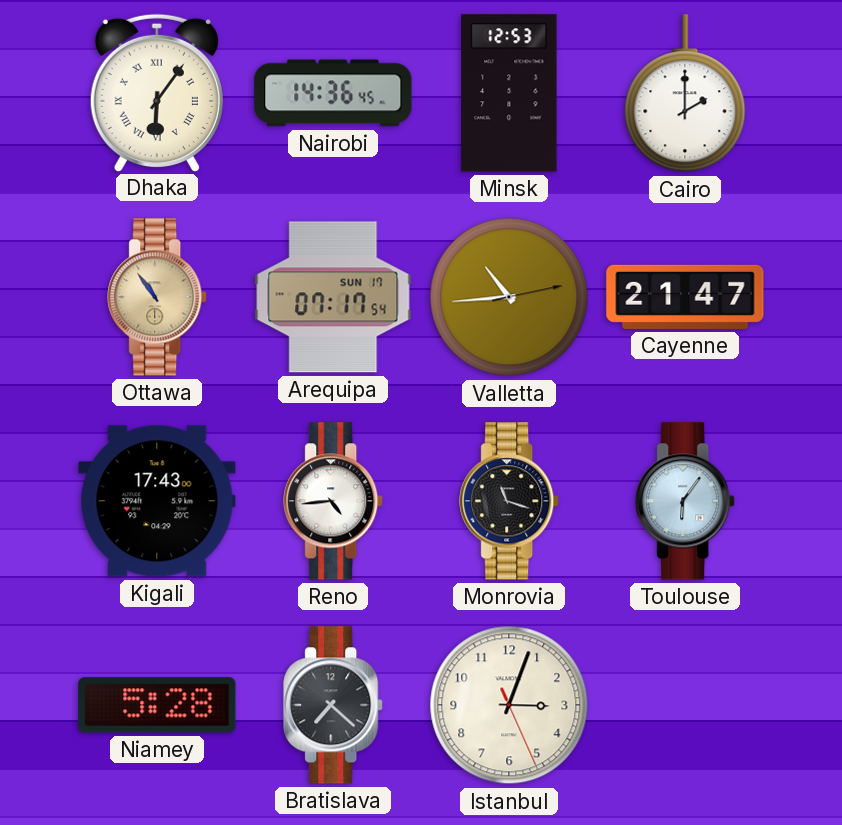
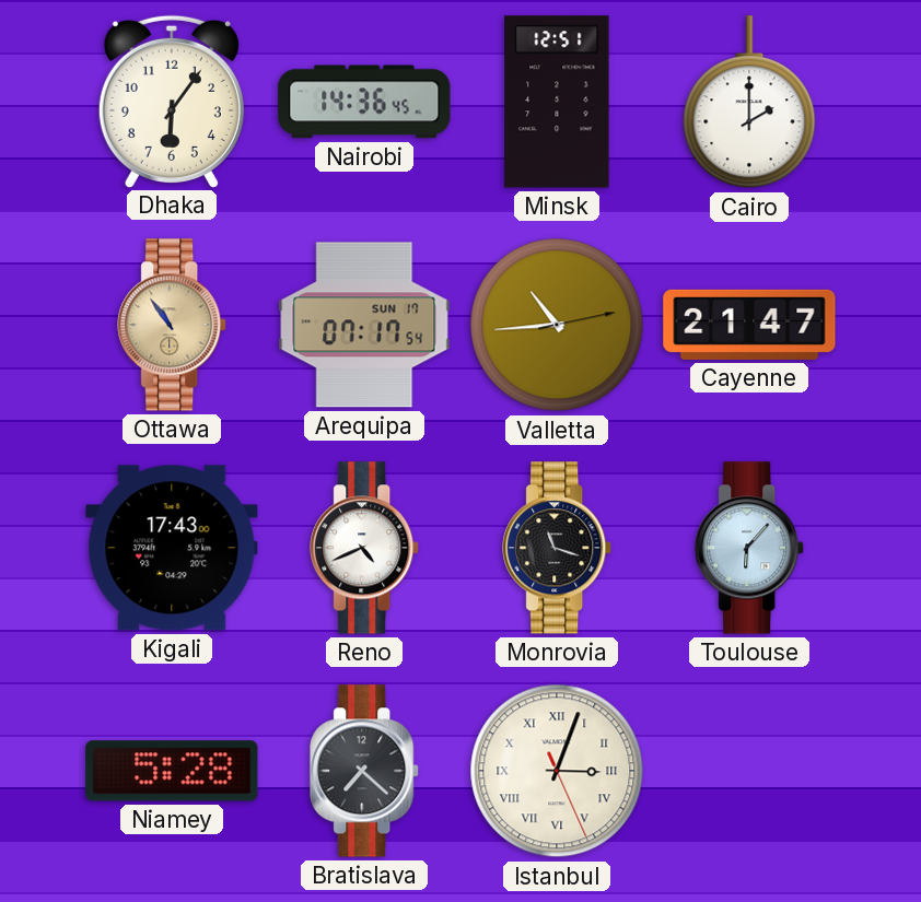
Dhaka numerals: Roman -> Arabic
Minsk: 12:53 -> 12:51
Reno: 4:44 -> 4:41
Toulouse: 6:06 -> 6:07
Istanbul numerals: Arabic -> Roman
